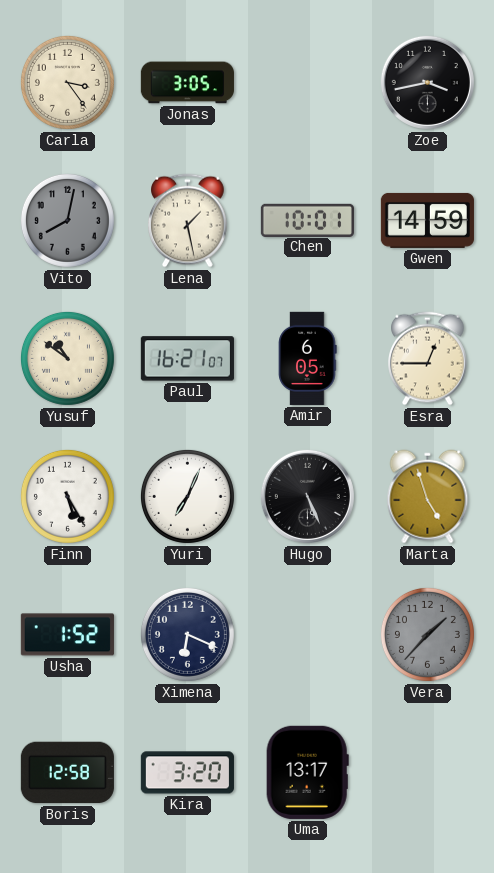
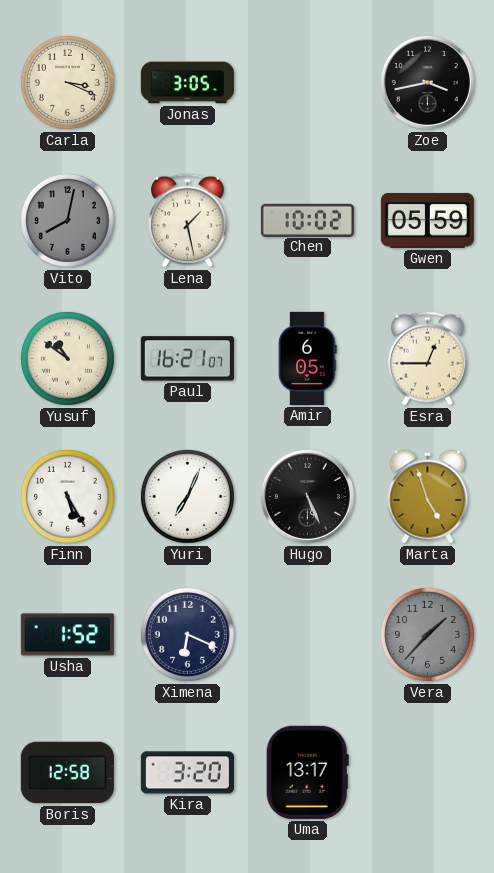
Carla: 3:24 -> 3:19
Chen: 10:01 -> 10:02
Gwen: 14:59 -> 05:59
